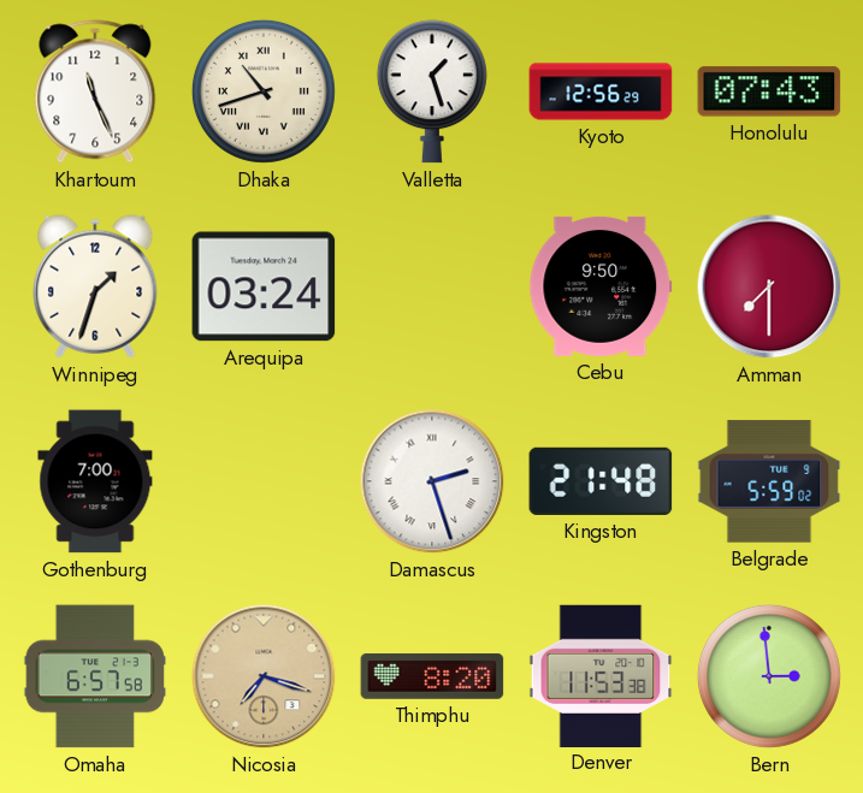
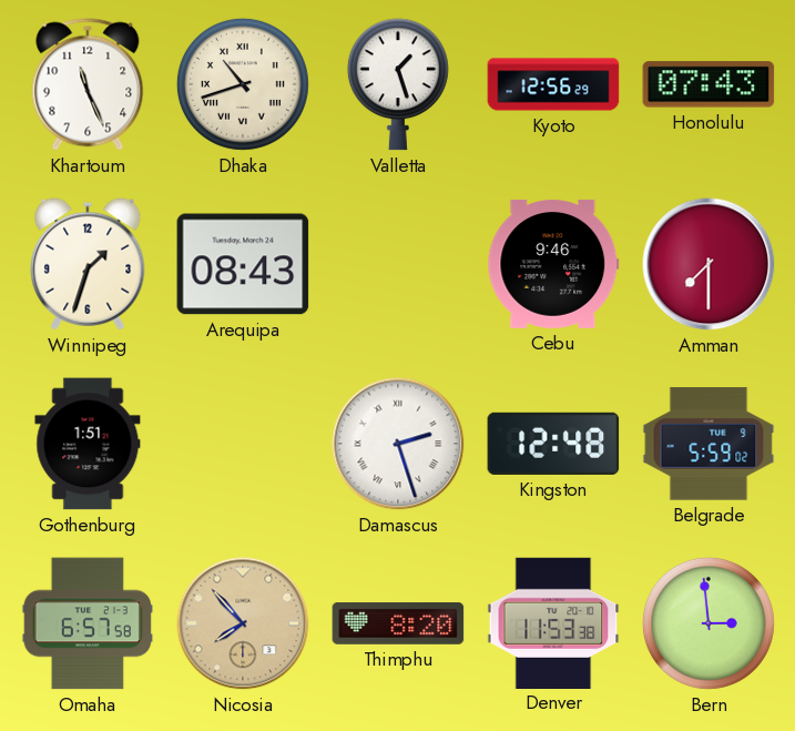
Arequipa: 03:24 -> 08:43
Cebu: 9:50 -> 9:46
Gothenburg: 7:00 -> 1:51
Kingston: 21:48 -> 12:48
Nicosia: 7:18 -> 7:53
